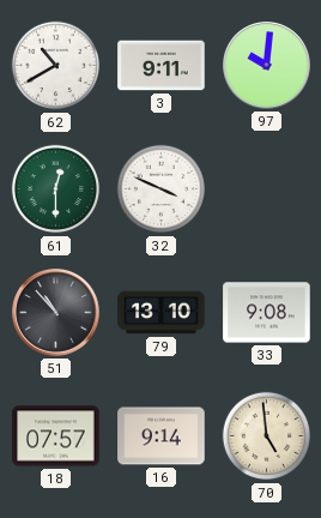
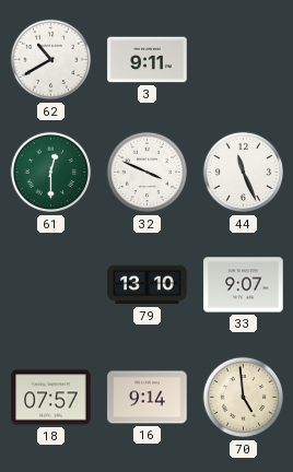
97: 10:01 -> none
44: none -> 11:26
51: 10:53 -> none
33: 9:08 -> 9:07
